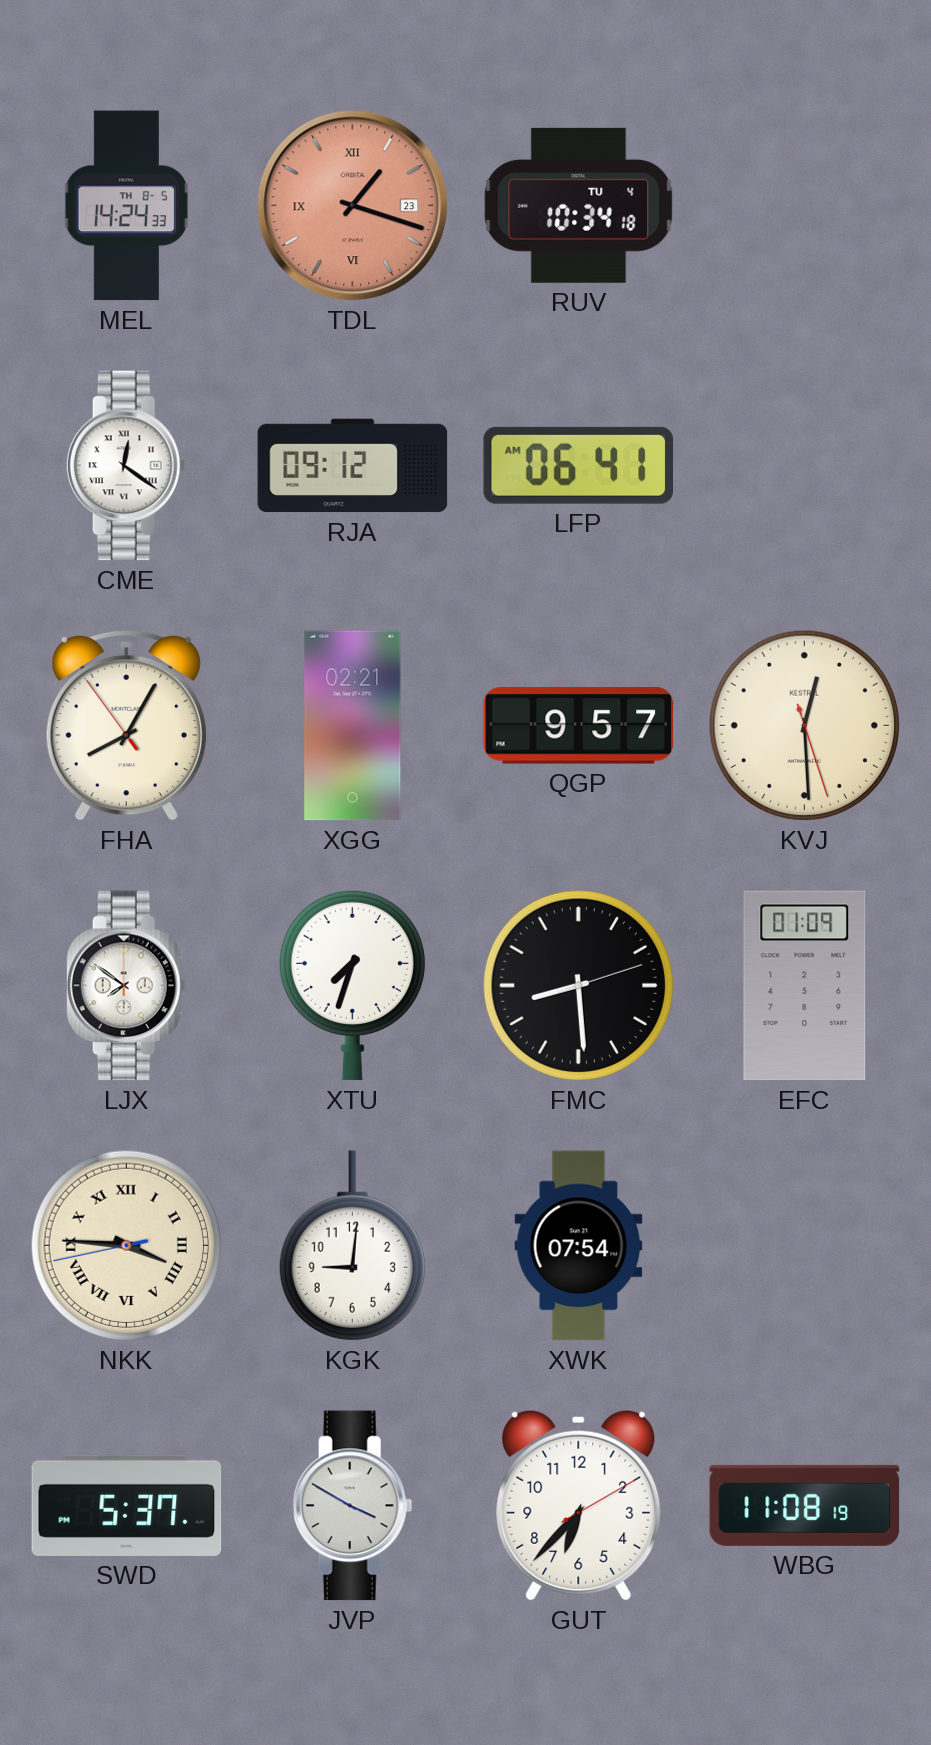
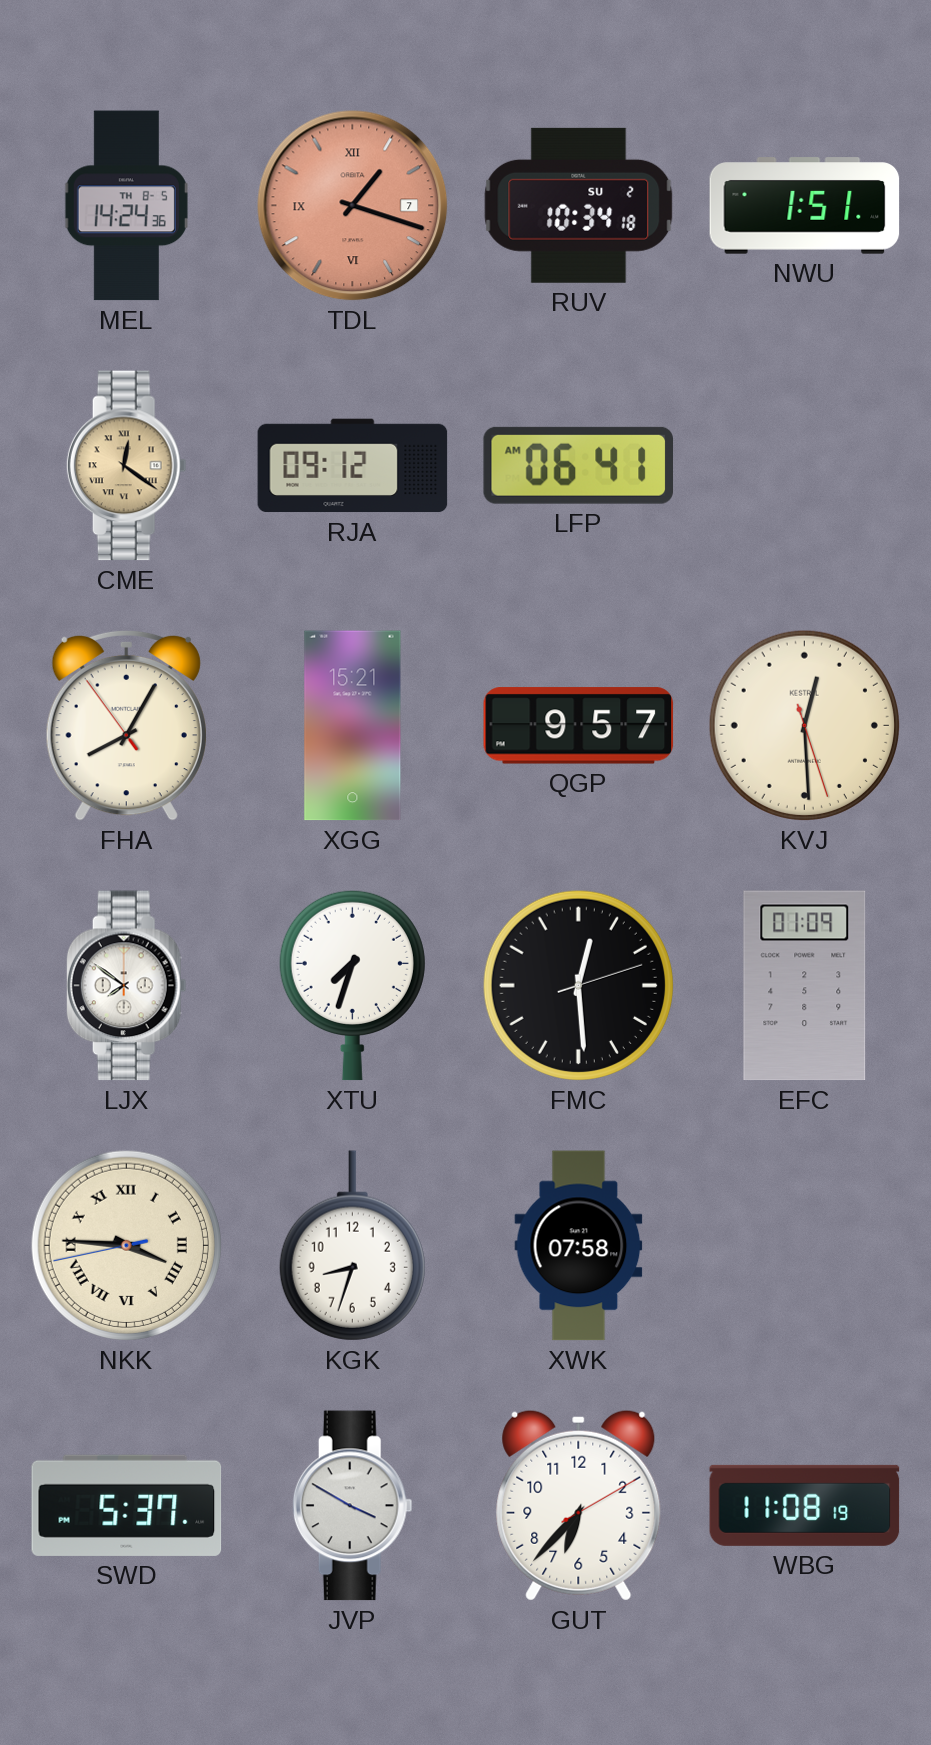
MEL: 14:24:33 -> 14:24:36
TDL date: 23 -> 7
RUV date: TU 4 -> SU 2
NWU: none -> 1:51
CME dial: white -> champagne
XGG: 02:21 -> 15:21
FMC: 8:29 -> 12:29
KGK: 9:01 -> 8:33
XWK: 07:54 -> 07:58
